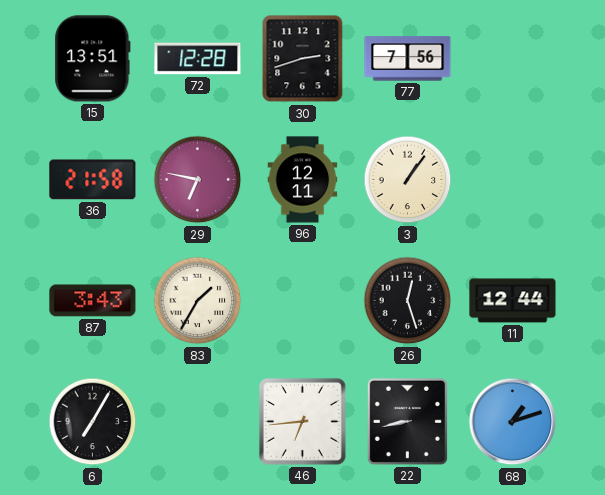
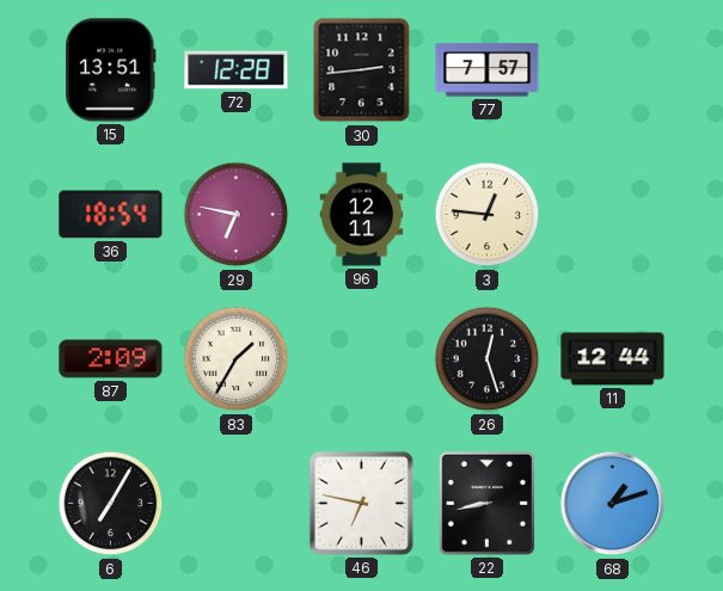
30: 2:42 -> 2:44
77: 7:56 -> 7:57
36: 21:58 -> 18:54
3: 1:06 -> 12:46
87: 3:43 -> 2:09
46: 6:44 -> 6:47
